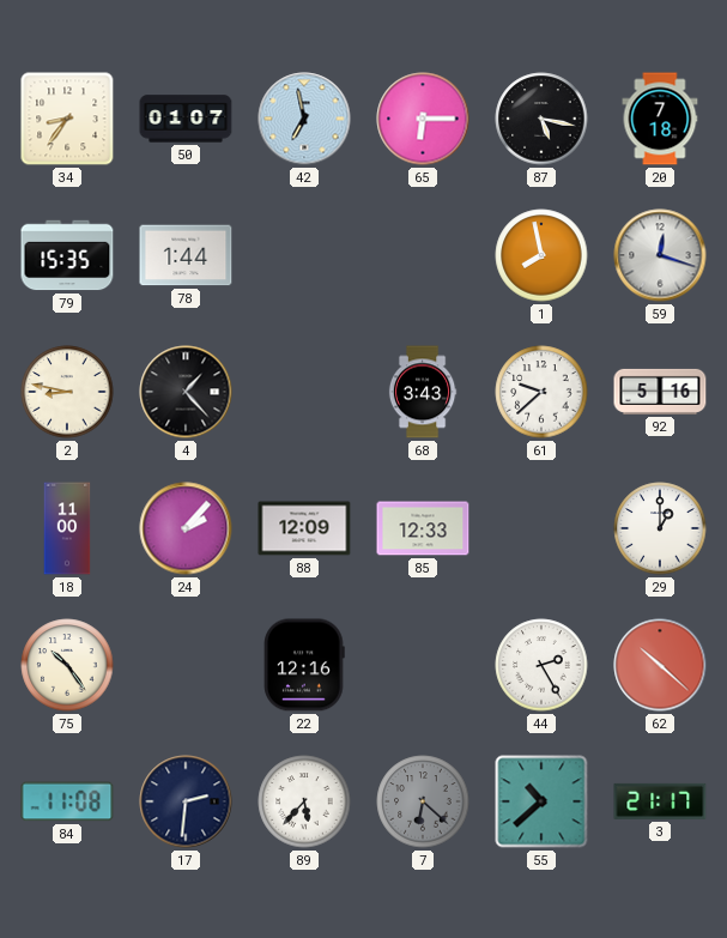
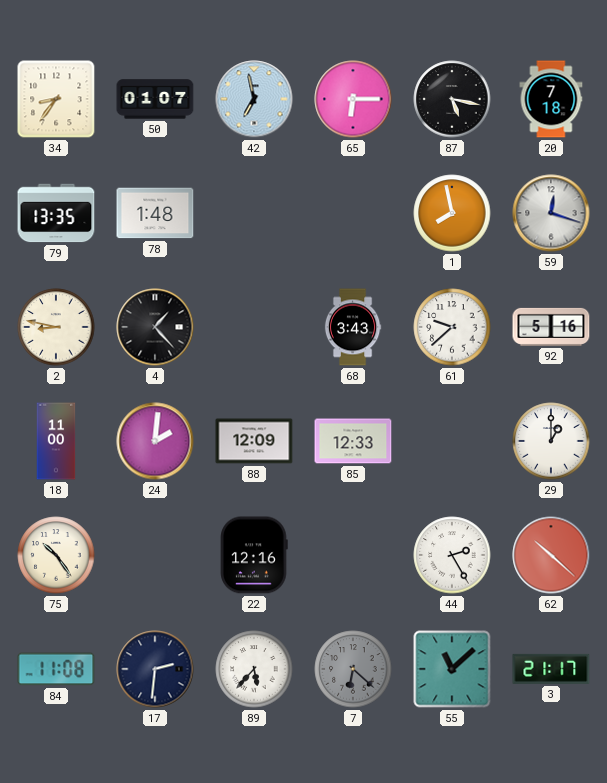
79: 15:35 -> 13:35
78: 1:44 -> 1:48
24: 2:07 -> 2:01
55: 10:38 -> 11:08
